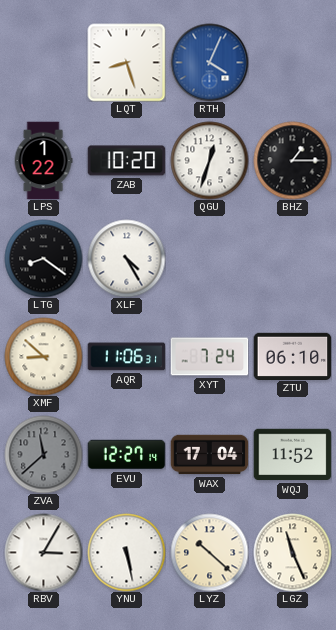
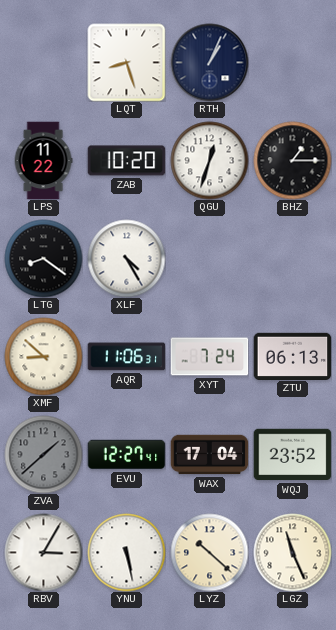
RTH: 4:04 -> 1:04
RTH dial: blue -> navy
LPS: 1:22 -> 11:22
ZTU: 06:10 -> 06:13
ZVA: 11:38 -> 1:38
EVU: 12:27:14 -> 12:27:41
WQJ: 11:52 -> 23:52
